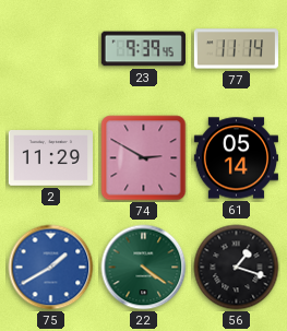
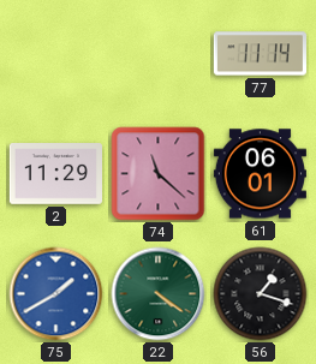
23: 9:39 -> none
74: 2:50 -> 11:22
61: 05:14 -> 06:01
